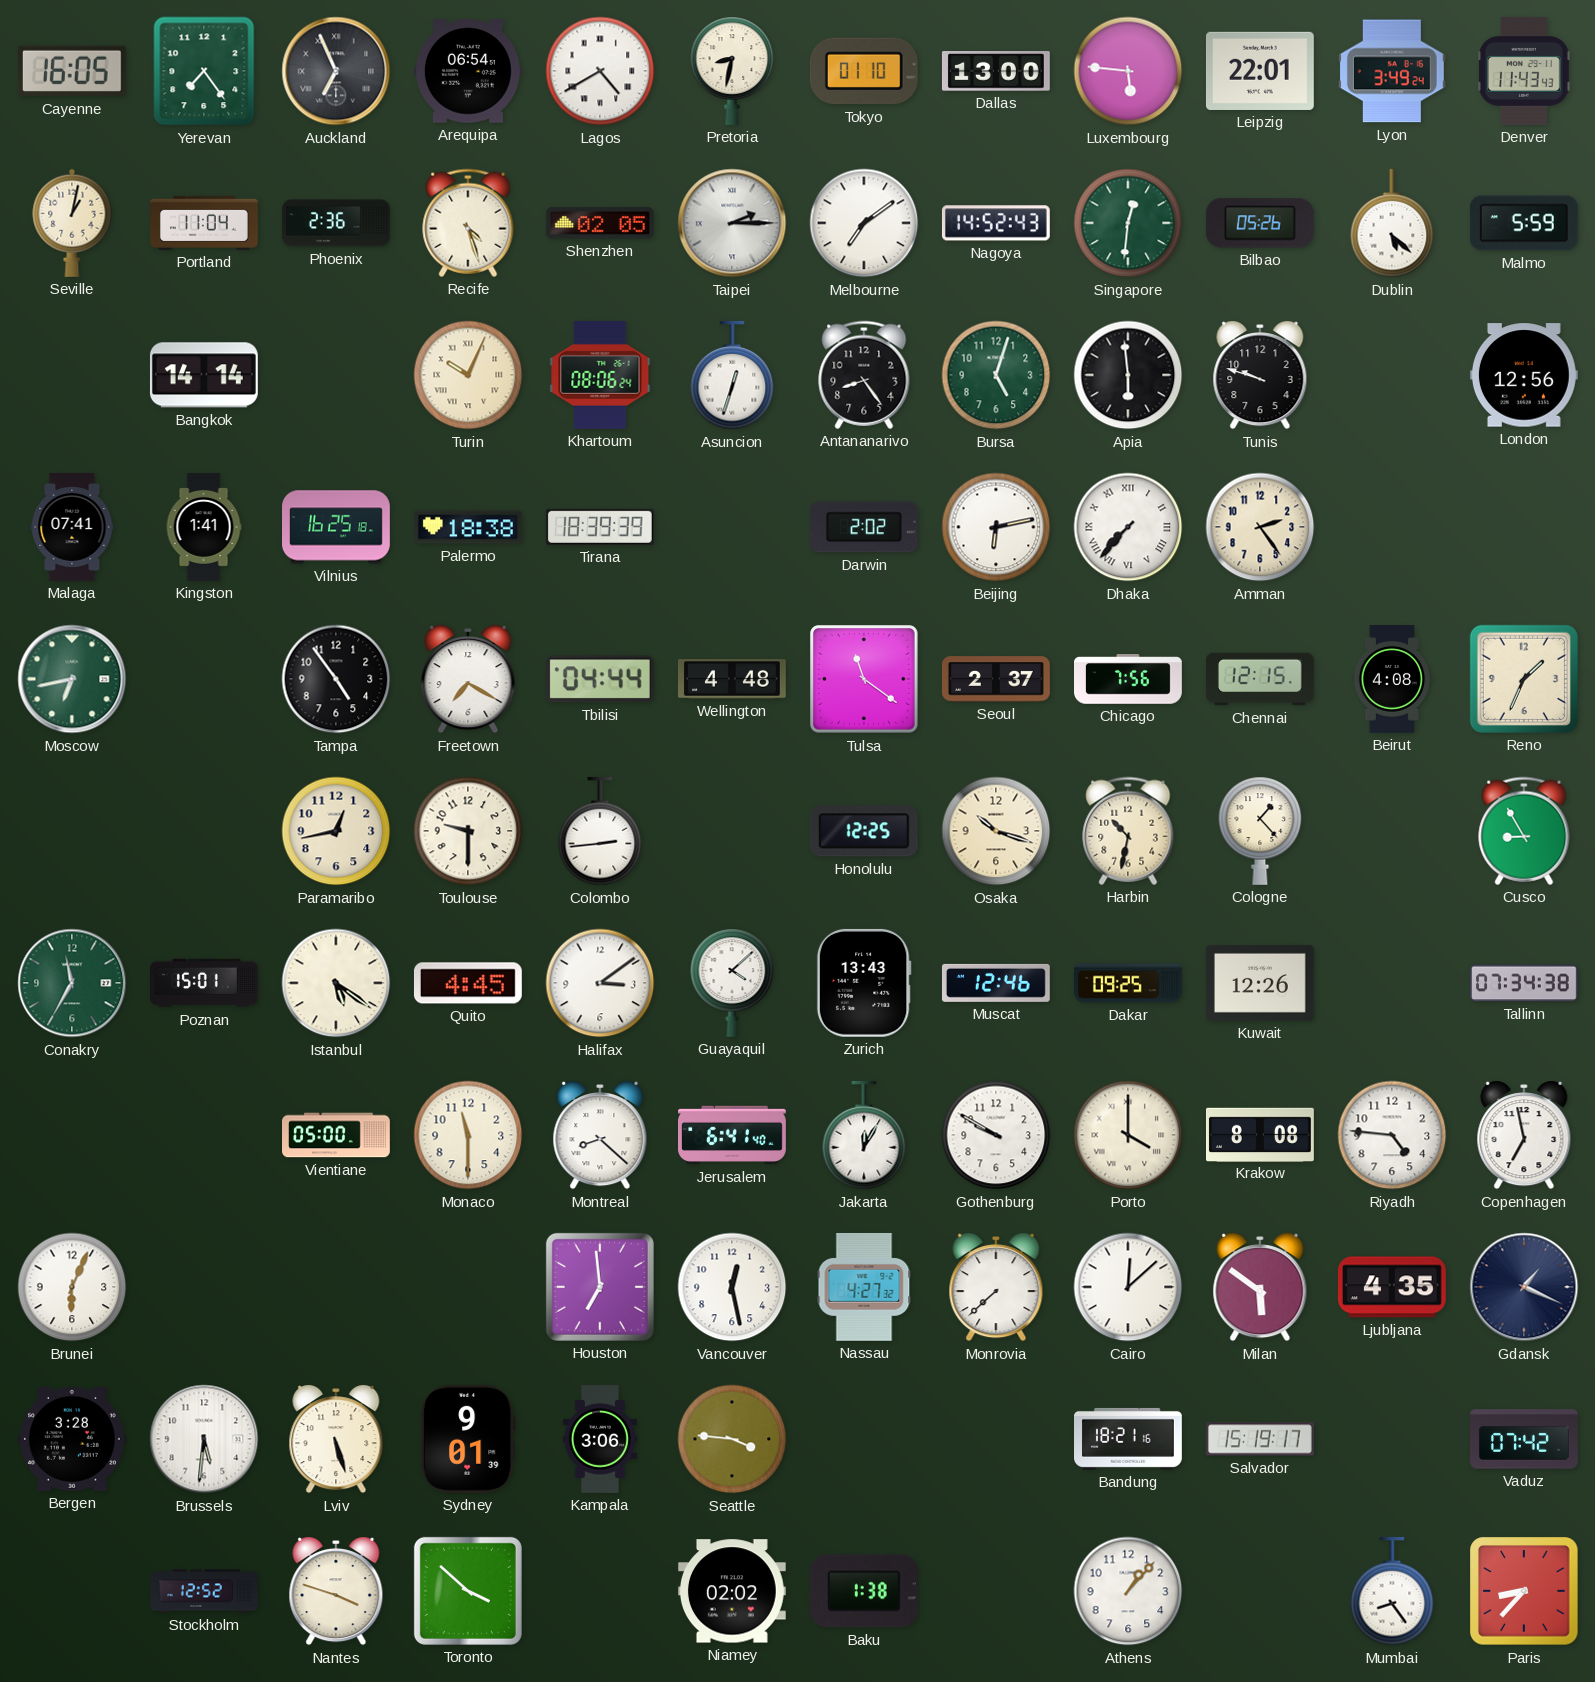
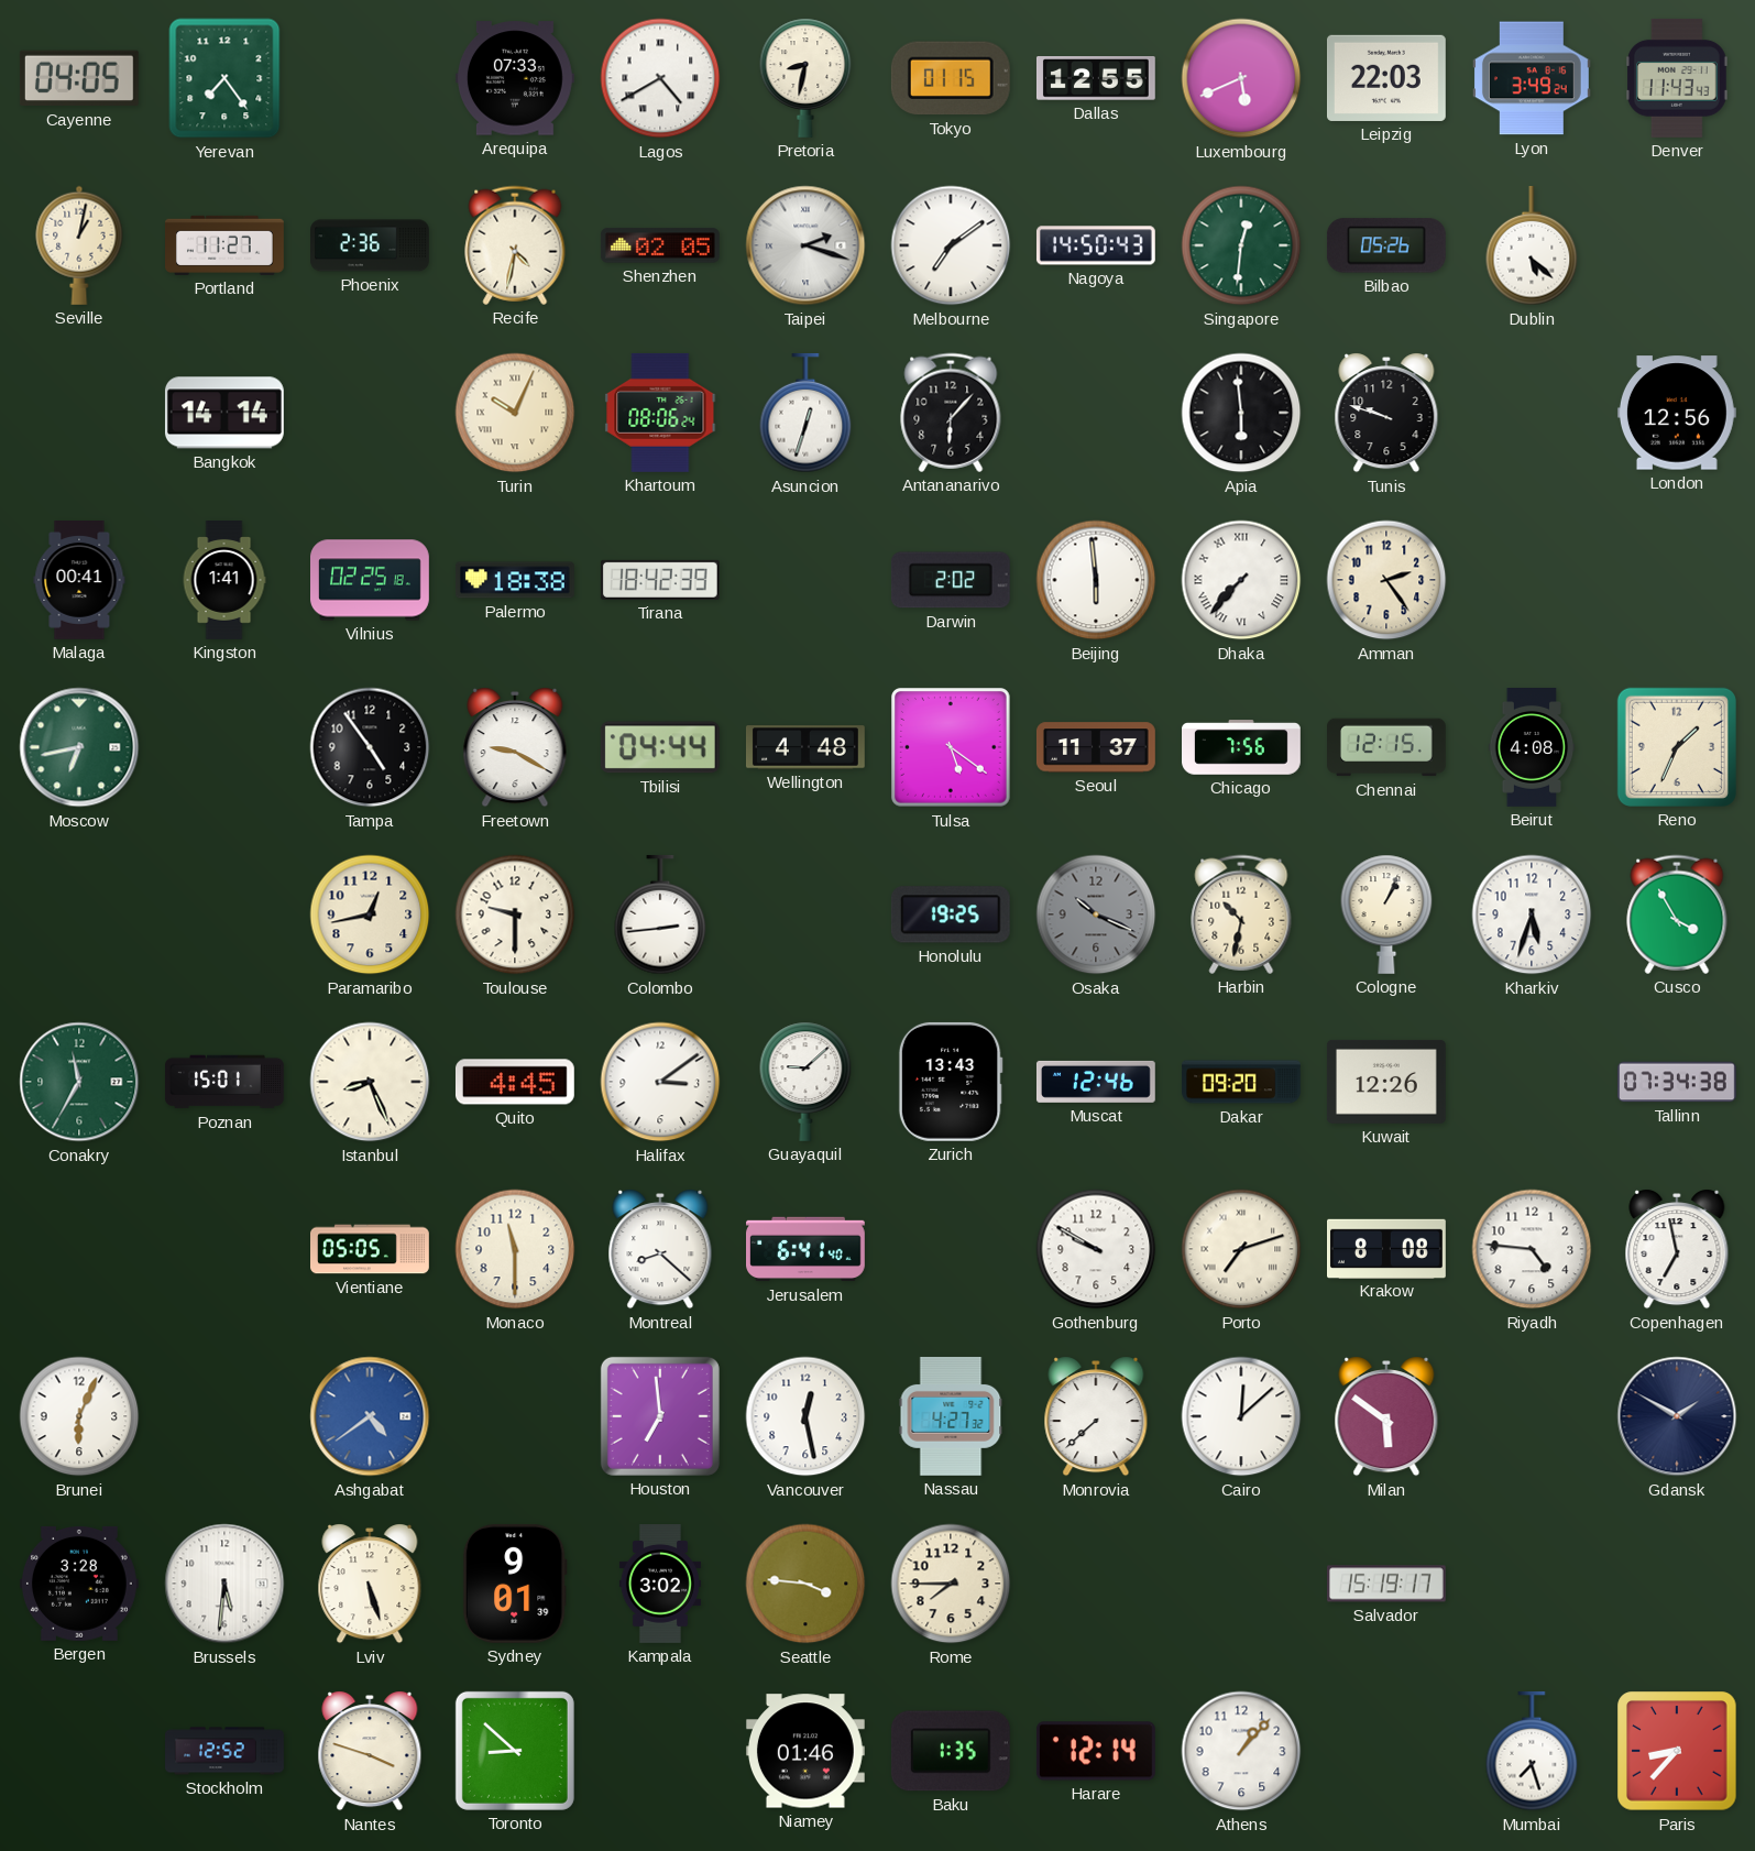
Cayenne: 16:05 -> 04:05
Auckland: 6:56 -> none
Arequipa: 06:54 -> 07:33
Tokyo: 01:10 -> 01:15
Dallas: 13:00 -> 12:55
Luxembourg: 5:46 -> 5:41
Leipzig: 22:01 -> 22:03
Portland: 11:04 -> 11:27
Recife: 4:27 -> 4:32
Taipei: 2:15 -> 2:18
Nagoya: 14:52 -> 14:50
Malmo: 5:59 -> none
Antananarivo: 8:24 -> 6:07
Bursa: 5:03 -> none
Malaga: 07:41 -> 00:41
Vilnius: 16:25 -> 02:25
Tirana: 18:39 -> 18:42
Beijing: 6:13 -> 5:59
Freetown: 7:20 -> 9:20
Tulsa: 11:21 -> 5:21
Seoul: 2:37 -> 11:37
Honolulu: 12:25 -> 19:25
Osaka: 10:18 -> 10:19
Osaka dial: cream -> grey
Cologne: 1:23 -> 1:04
Kharkiv: none -> 5:33
Cusco: 8:55 -> 3:55
Istanbul: 5:21 -> 8:26
Guayaquil: 4:08 -> 9:08
Dakar: 09:25 -> 09:20
Vientiane: 05:00 -> 05:05
Jakarta: 12:05 -> none
Porto: 4:00 -> 7:12
Ashgabat: none -> 4:39
Ljubljana: 4:35 -> none
Gdansk: 1:19 -> 1:50
Kampala: 3:06 -> 3:02
Rome: none -> 7:45
Bandung: 18:21 -> none
Vaduz: 07:42 -> none
Toronto: 3:52 -> 8:52
Niamey: 02:02 -> 01:46
Baku: 1:38 -> 1:35
Harare: none -> 12:14
Mumbai: 8:24 -> 7:27
